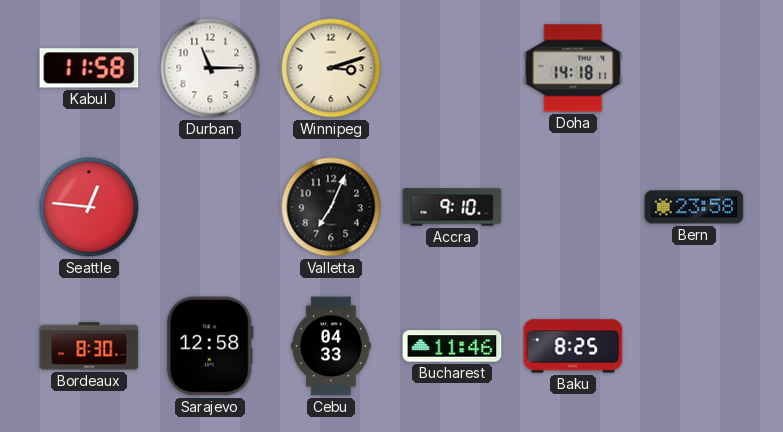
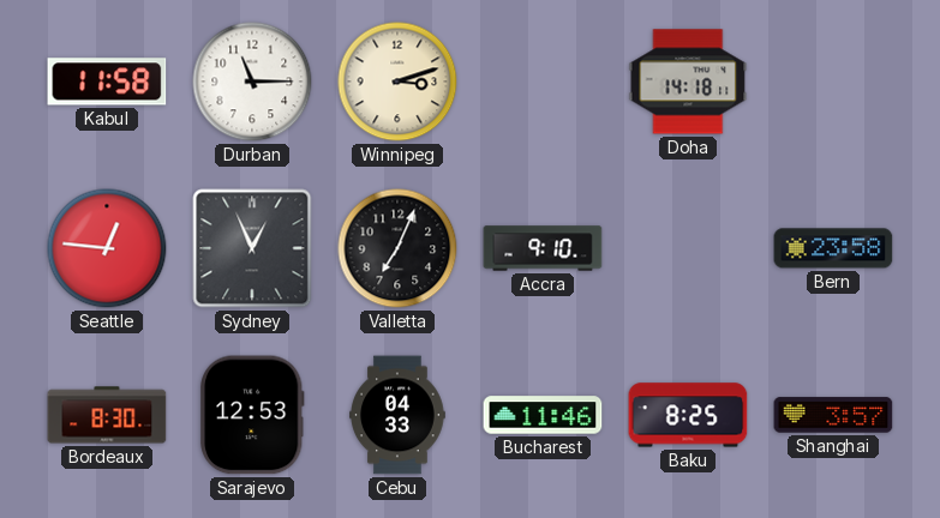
Sydney: none -> 12:56
Sarajevo: 12:58 -> 12:53
Shanghai: none -> 3:57
